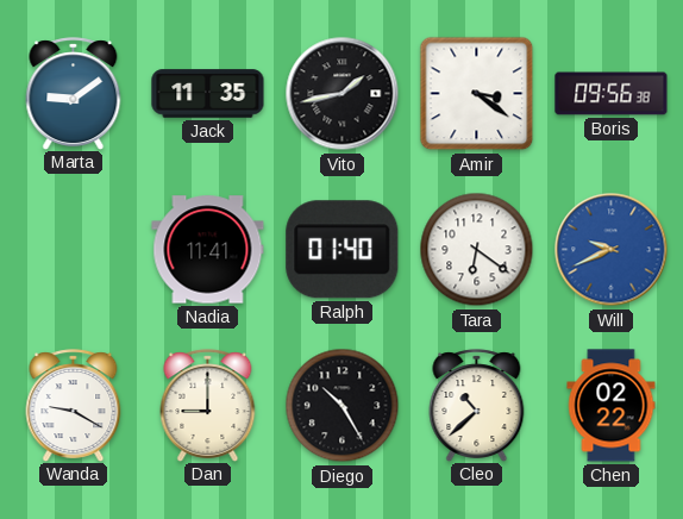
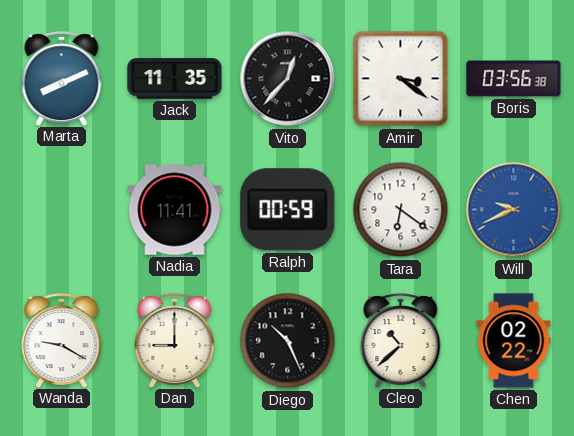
Marta: 9:09 -> 8:11
Vito: 1:43 -> 12:37
Boris: 09:56 -> 03:56
Ralph: 01:40 -> 00:59
Diego: 10:25 -> 10:26
